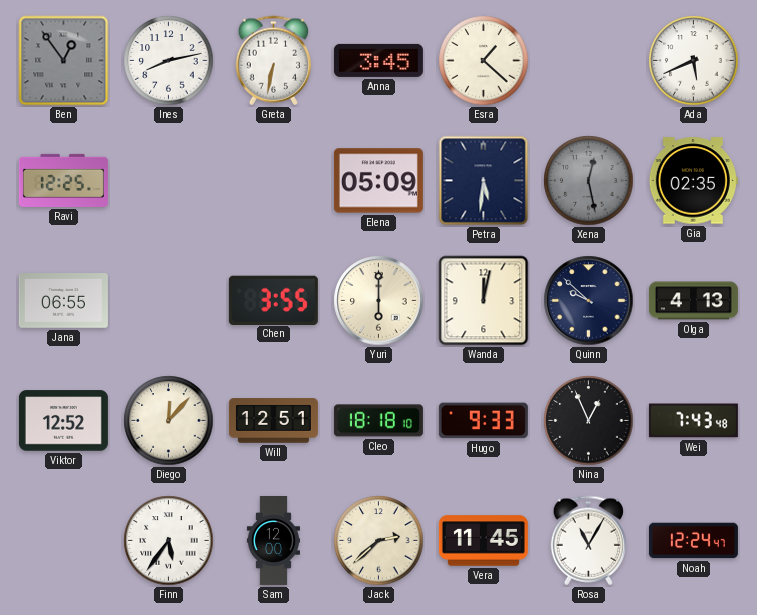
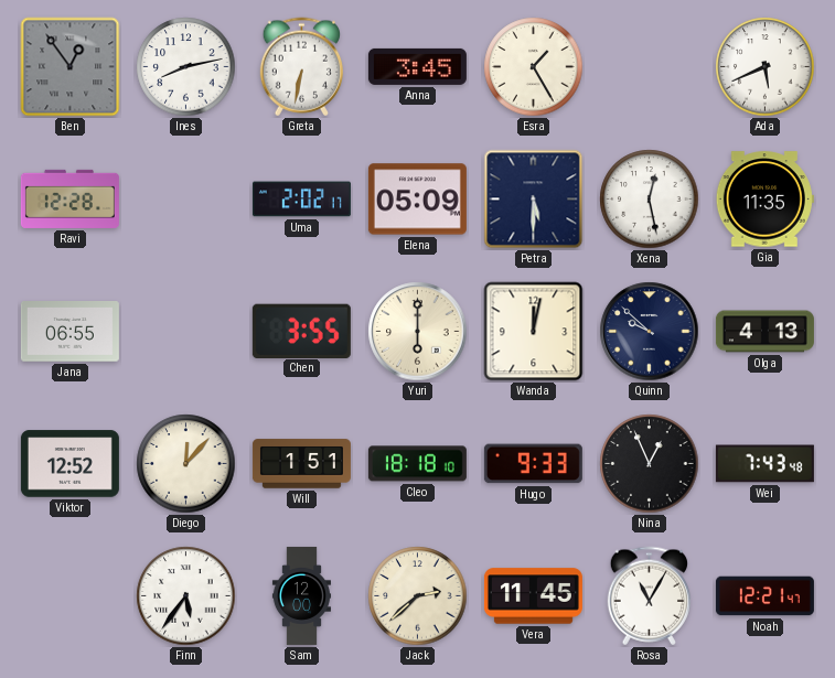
Esra: 1:22 -> 1:25
Ravi: 12:25 -> 12:28
Uma: none -> 2:02
Petra: 5:31 -> 5:30
Xena dial: grey -> white
Gia: 02:35 -> 11:35
Will: 12:51 -> 1:51
Noah: 12:24 -> 12:21
